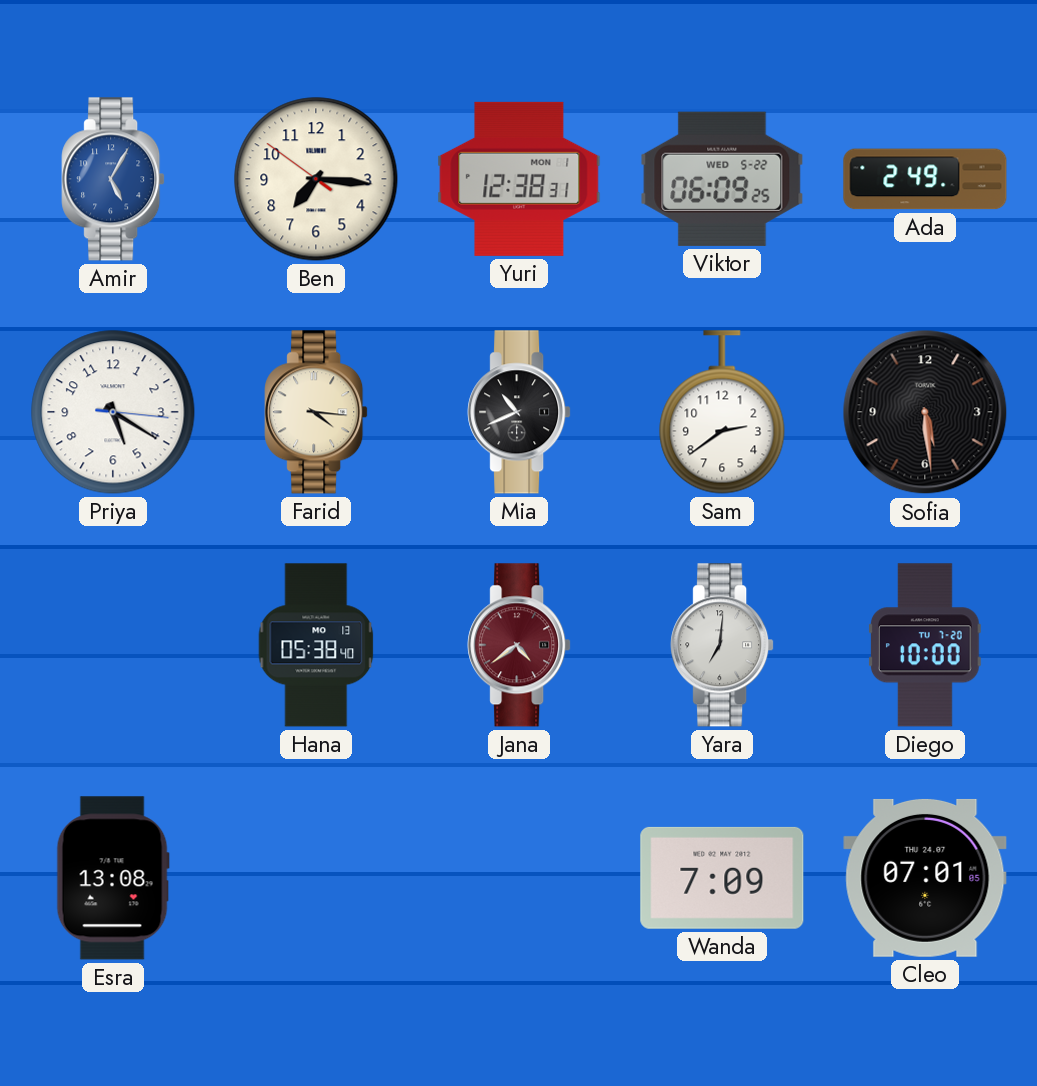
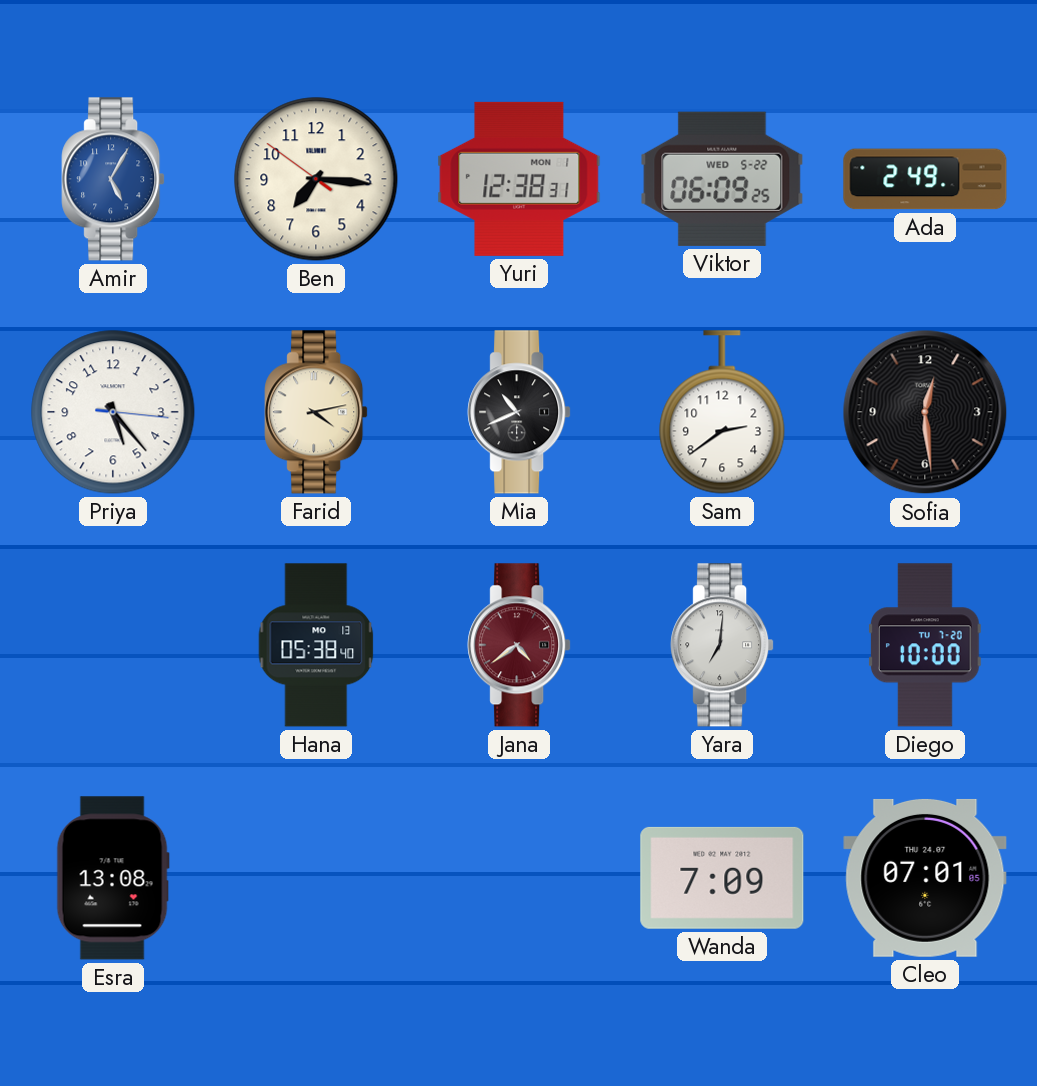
Priya: 5:20 -> 5:23
Farid: 4:16 -> 4:13
Sofia: 5:29 -> 12:29
